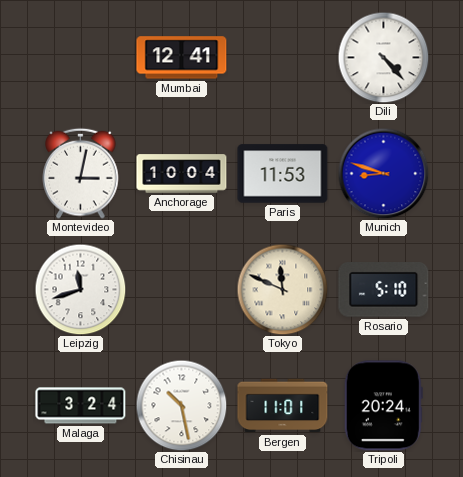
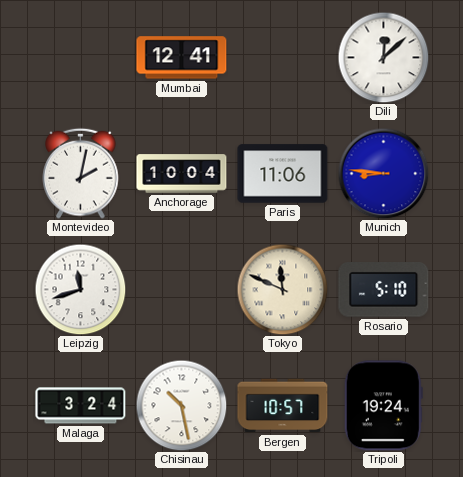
Dili: 4:23 -> 12:08
Montevideo: 3:02 -> 2:02
Paris: 11:53 -> 11:06
Munich: 8:48 -> 8:46
Bergen: 11:01 -> 10:57
Tripoli: 20:24 -> 19:24
